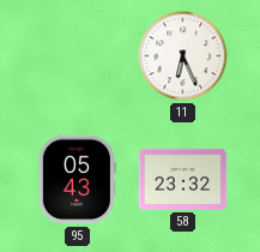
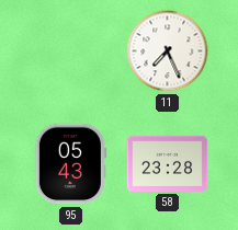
11: 6:26 -> 7:26
58: 23:32 -> 23:28
